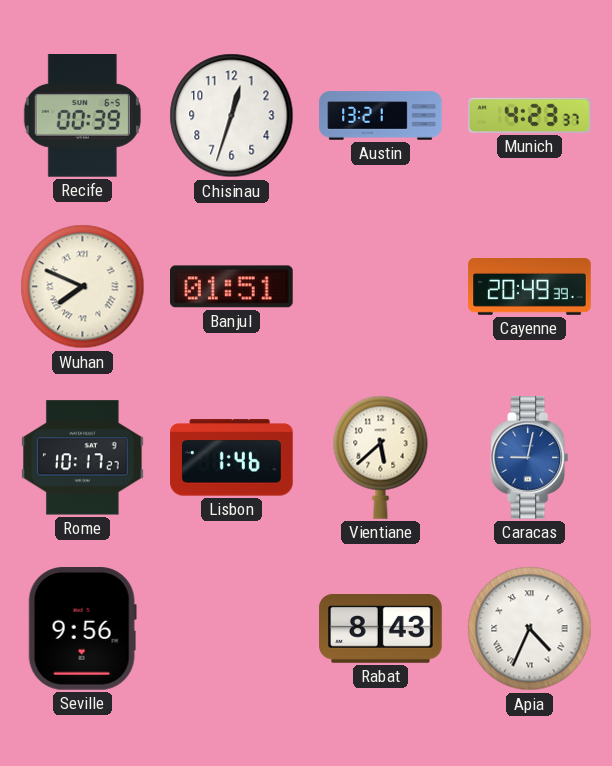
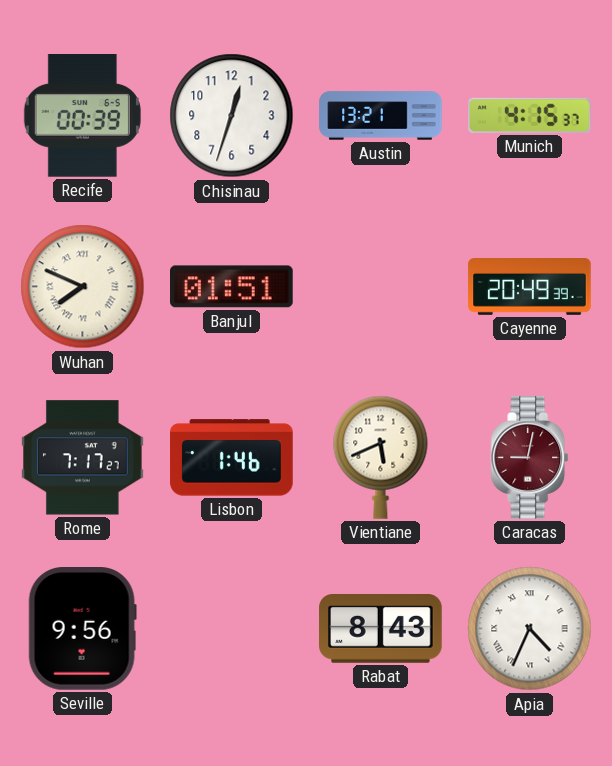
Munich: 4:23 -> 4:15
Rome: 10:17 -> 7:17
Vientiane: 5:38 -> 5:41
Caracas dial: blue -> burgundy
